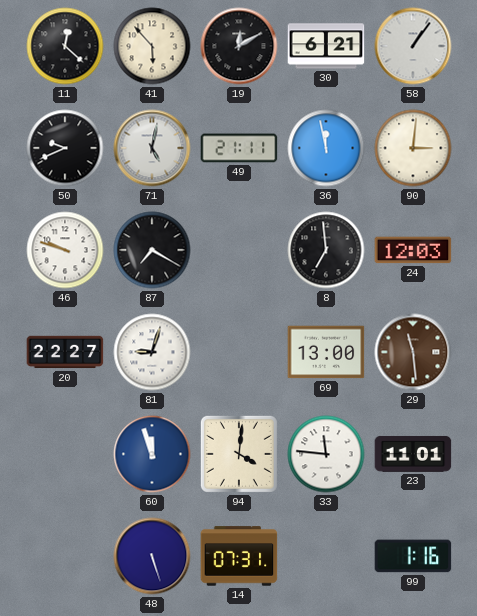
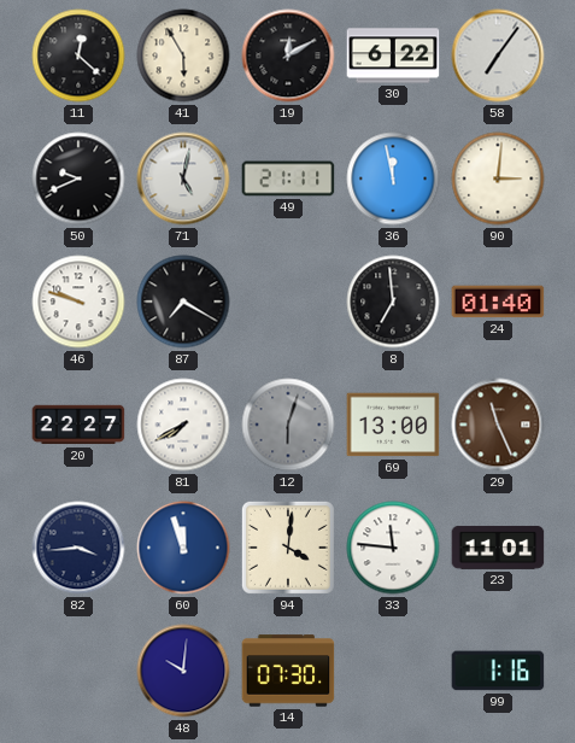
41: 5:53 -> 5:55
30: 6:21 -> 6:22
58: 1:06 -> 7:06
24: 12:03 -> 01:40
81: 9:03 -> 7:40
12: none -> 6:03
29: 11:29 -> 11:26
82: none -> 3:44
48: 5:27 -> 10:01
14: 07:31 -> 07:30
